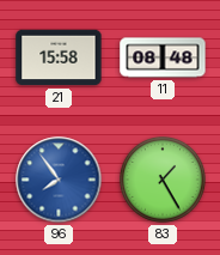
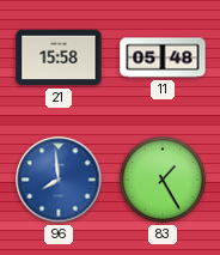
11: 08:48 -> 05:48
96: 7:54 -> 7:59
